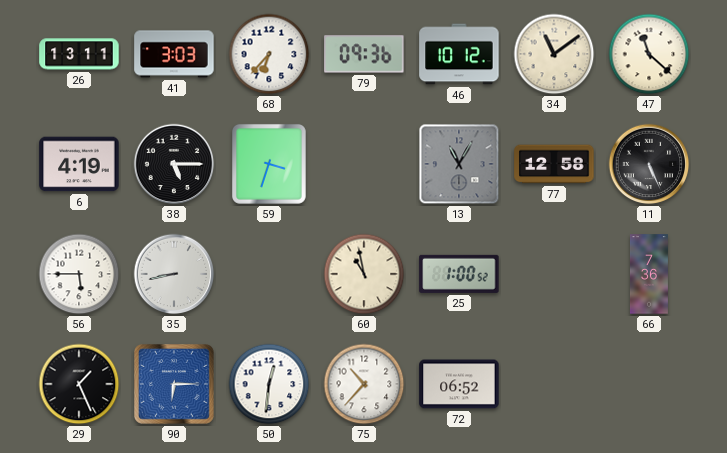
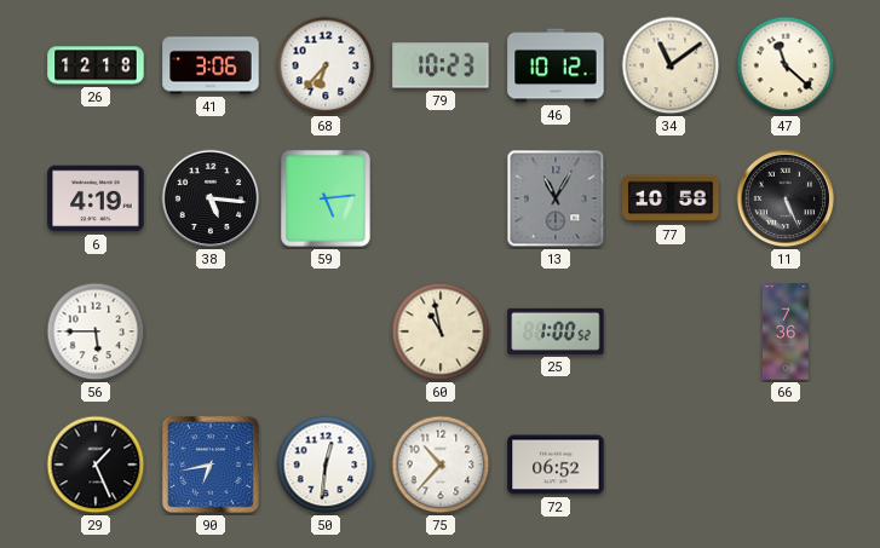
26: 13:11 -> 12:18
41: 3:03 -> 3:06
79: 09:36 -> 10:23
38: 5:15 -> 5:16
59: 3:33 -> 5:14
77: 12:58 -> 10:58
35: 8:43 -> none
90: 6:15 -> 6:43
